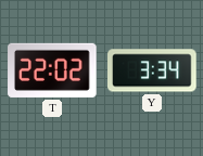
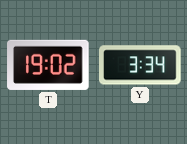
T: 22:02 -> 19:02
